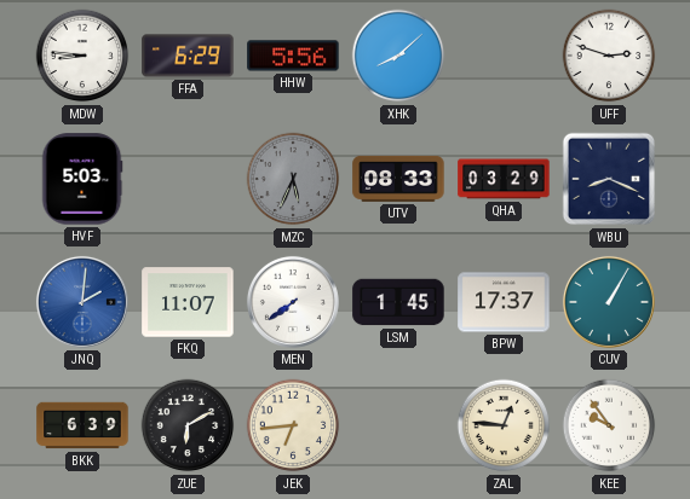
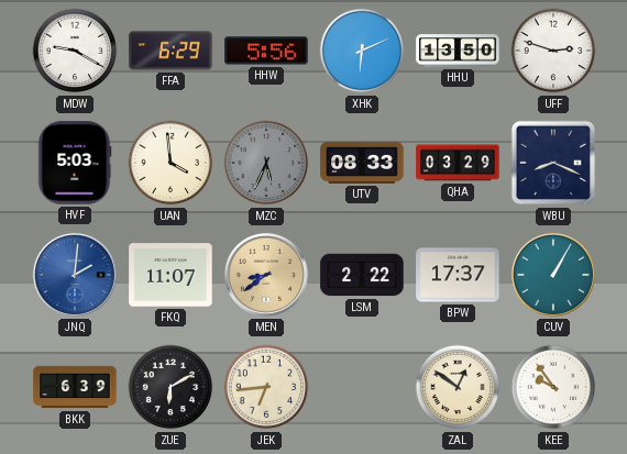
MDW: 8:46 -> 9:20
XHK: 8:08 -> 6:11
HHU: none -> 13:50
UAN: none -> 3:59
MEN: 7:39 -> 8:39
MEN dial: white -> champagne
LSM: 1:45 -> 2:22
ZAL: 12:46 -> 12:51
